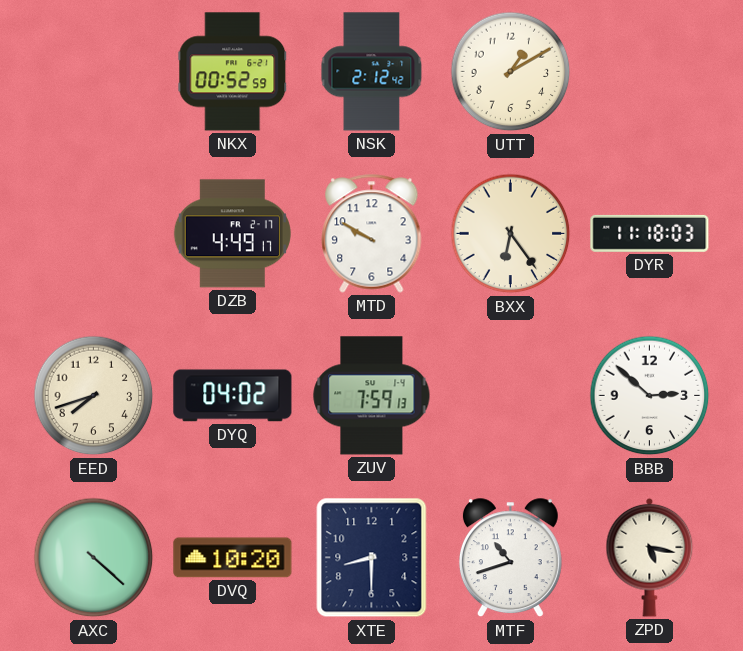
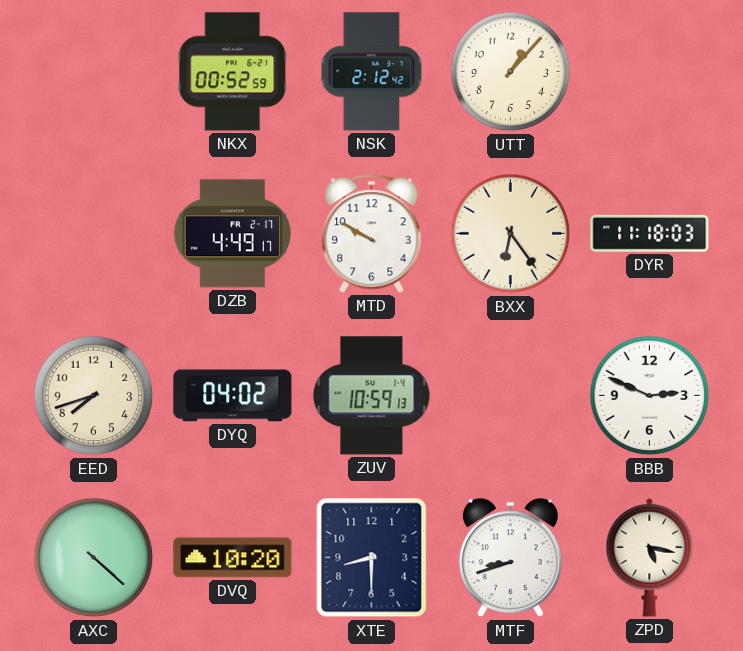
UTT: 1:10 -> 1:07
ZUV: 7:59 -> 10:59
BBB: 2:52 -> 2:49
MTF: 10:42 -> 8:42
